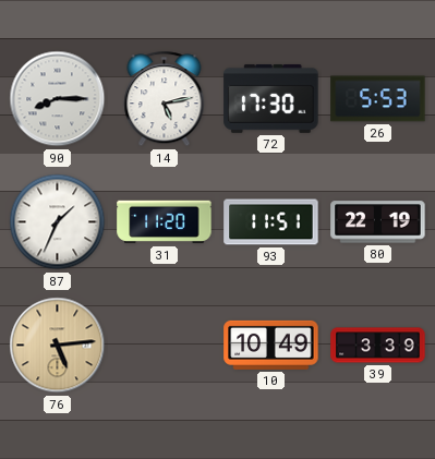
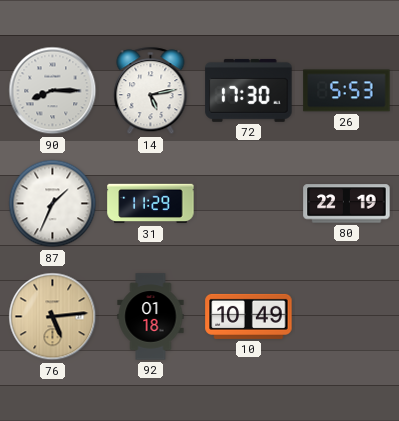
31: 11:20 -> 11:29
93: 11:51 -> none
92: none -> 01:18
39: 3:39 -> none
